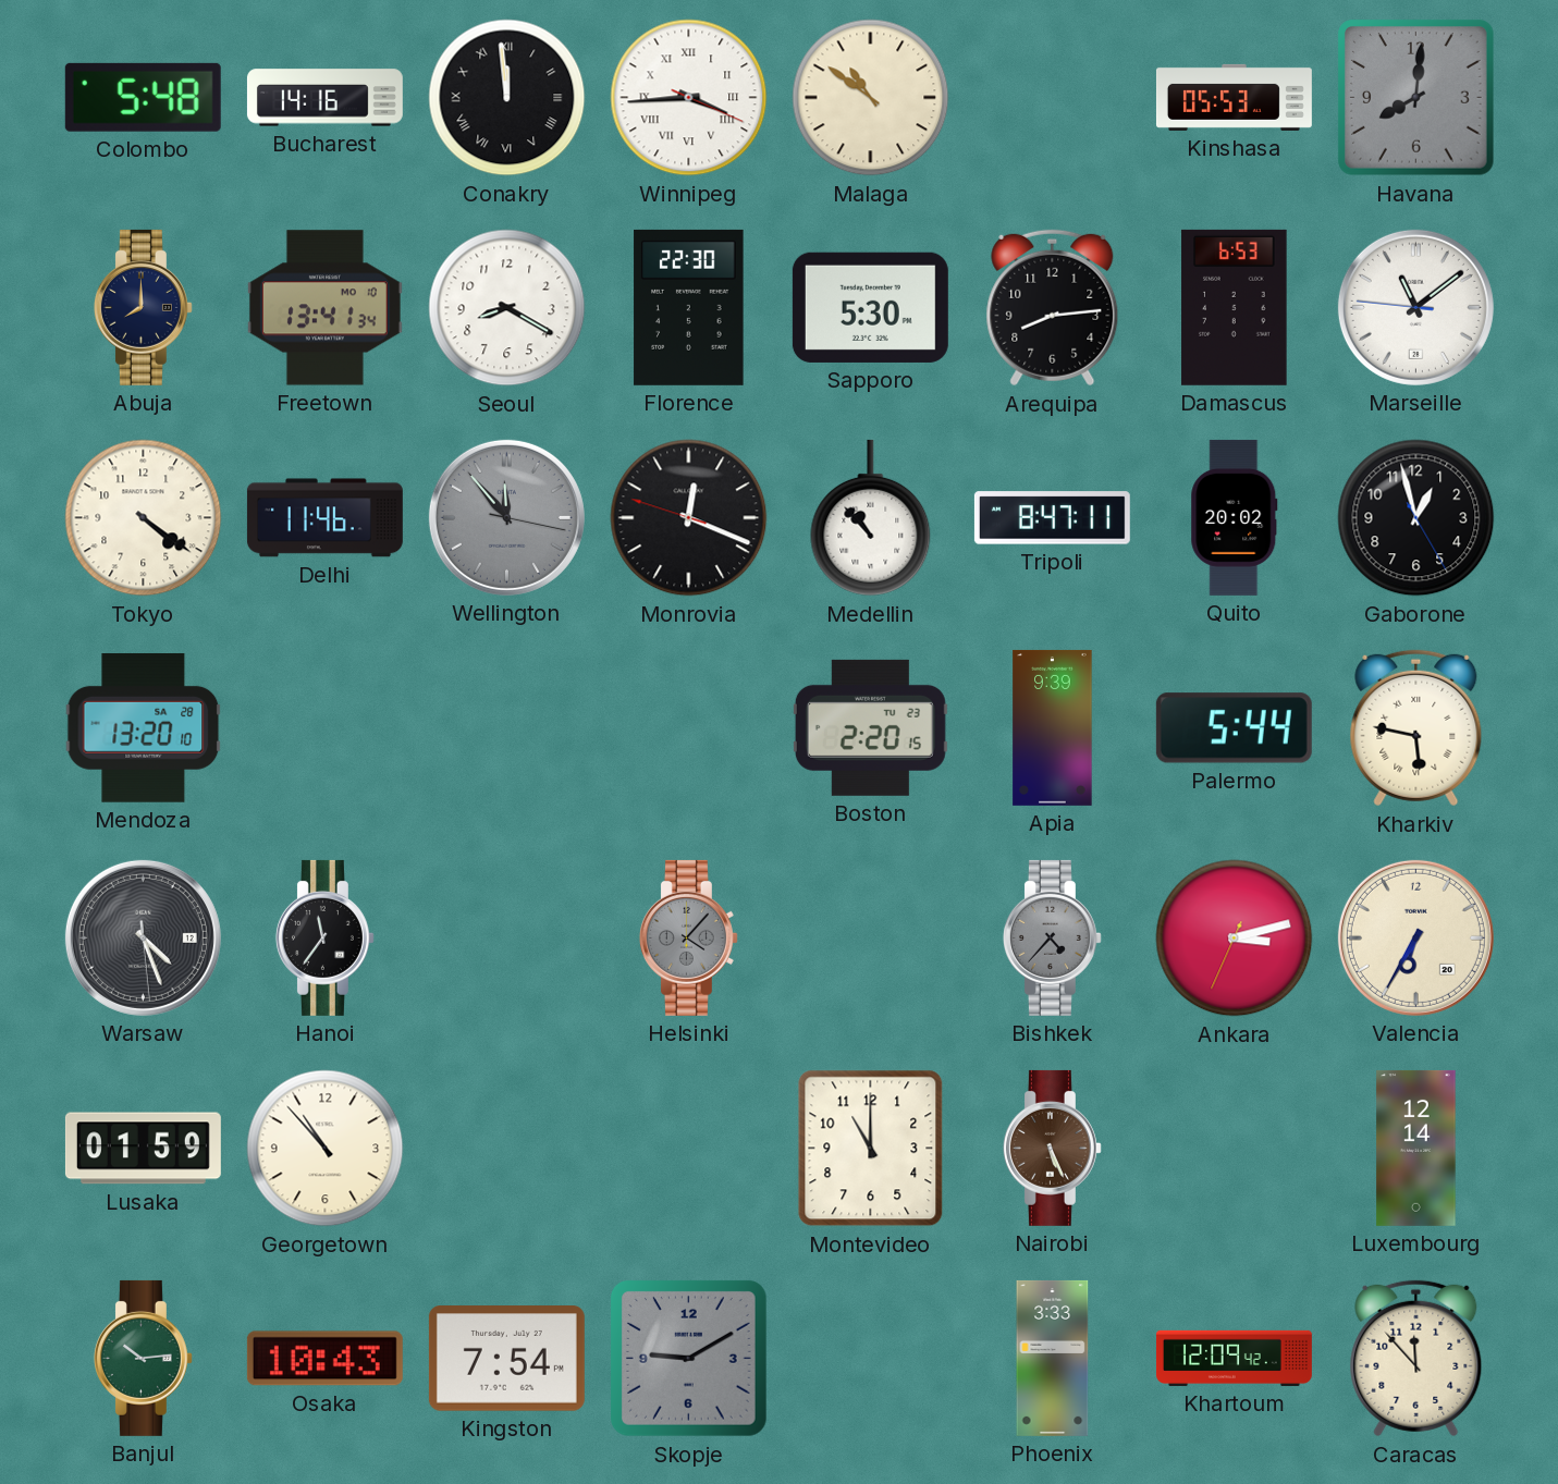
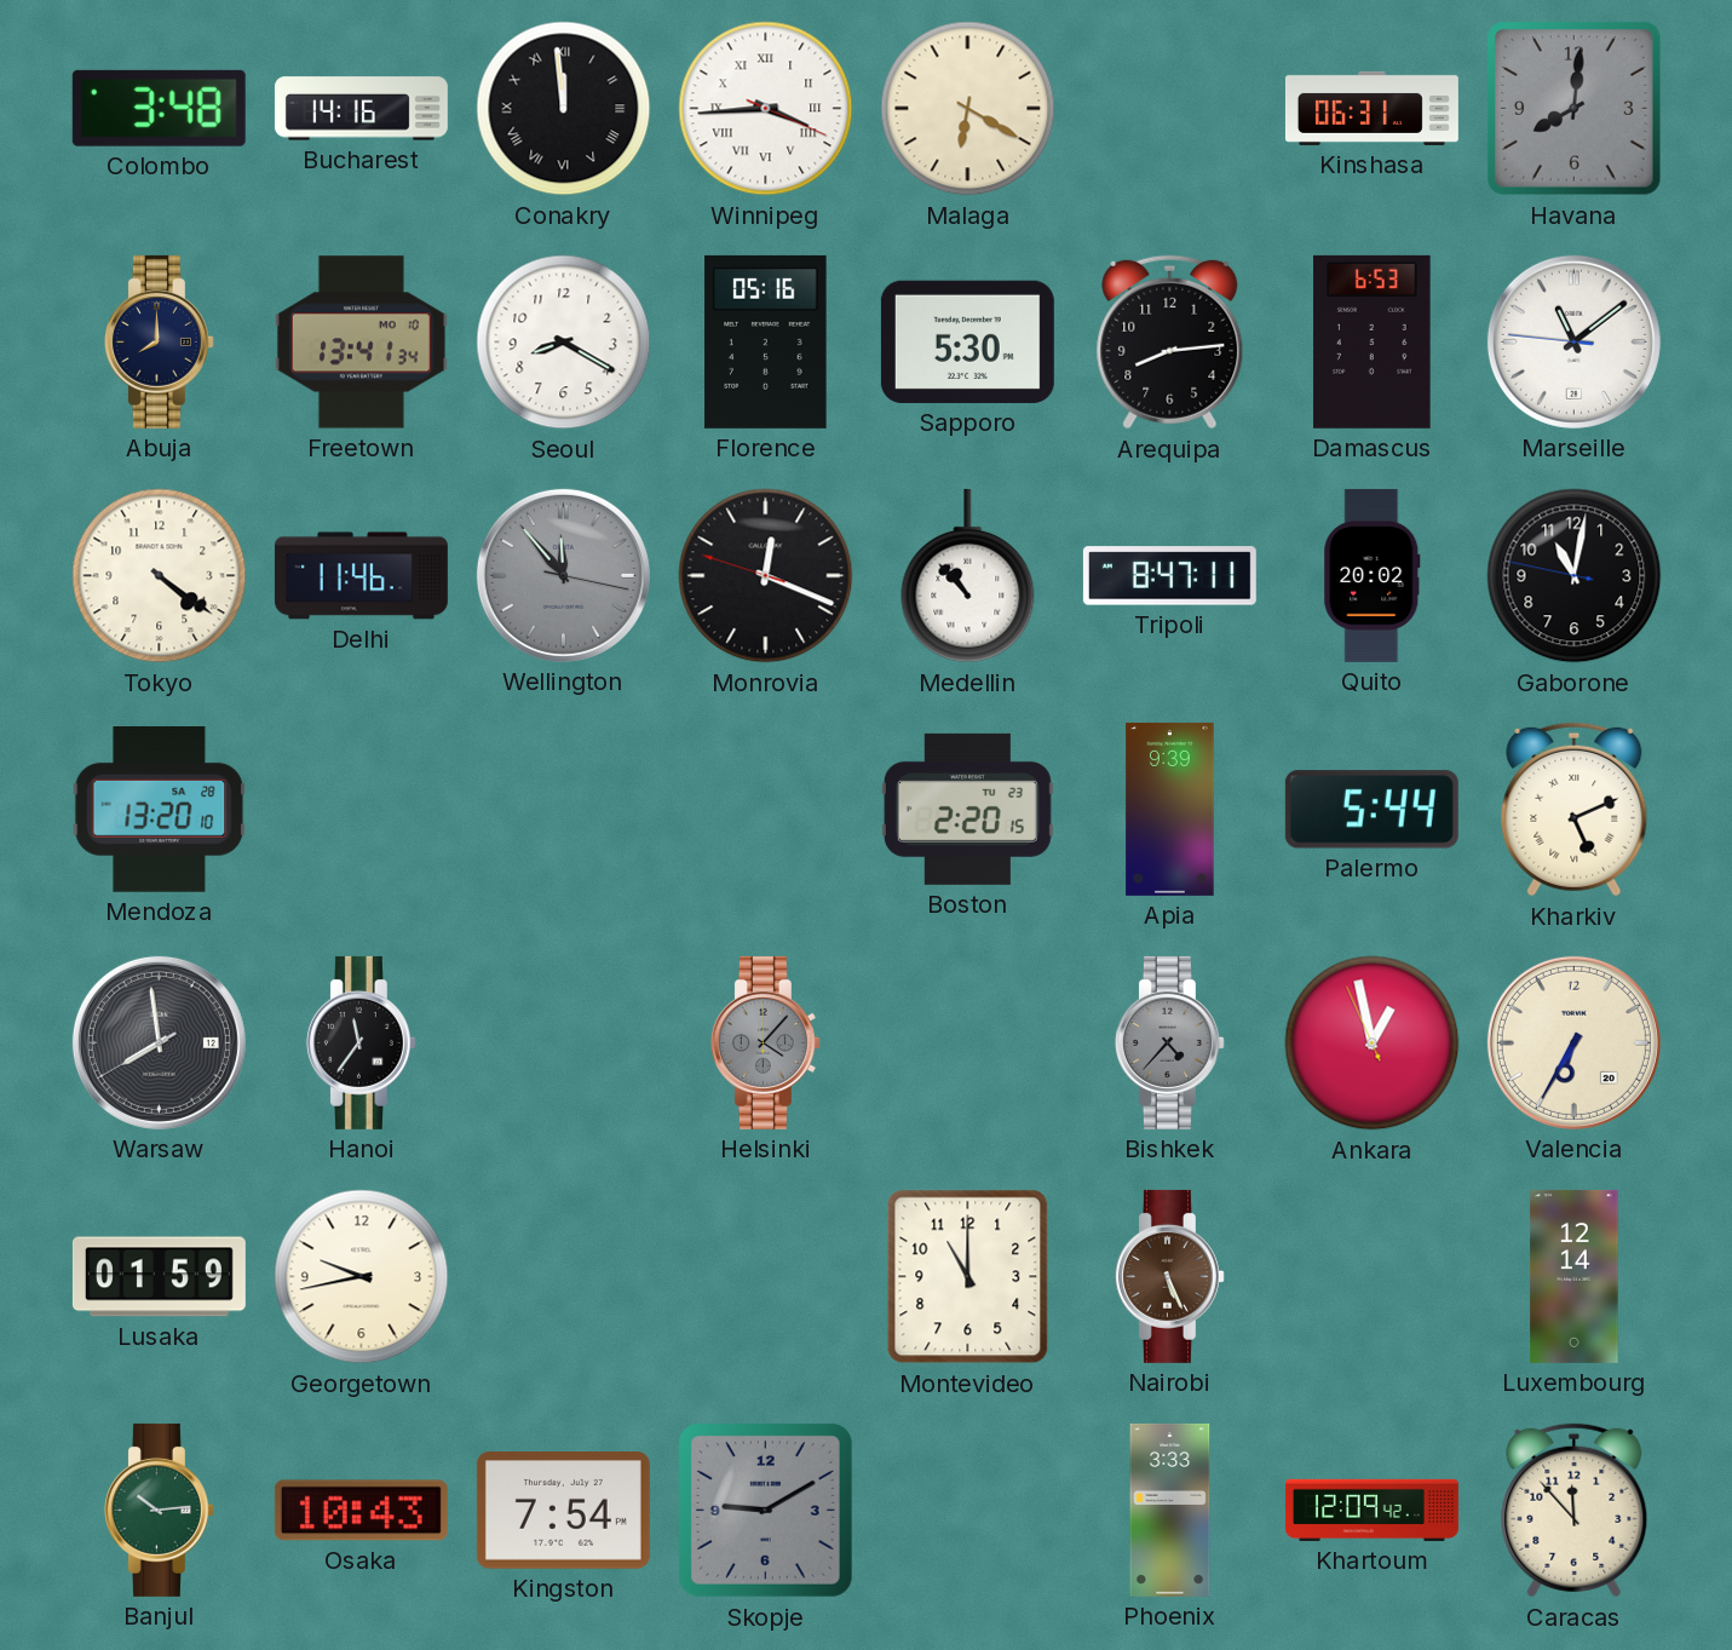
Colombo: 5:48 -> 3:48
Malaga: 10:51 -> 6:20
Kinshasa: 05:53 -> 06:31
Florence: 22:30 -> 05:16
Gaborone: 12:57 -> 11:01
Kharkiv: 5:47 -> 5:11
Warsaw: 4:26 -> 7:58
Ankara: 3:12 -> 12:57
Georgetown: 10:53 -> 9:43
